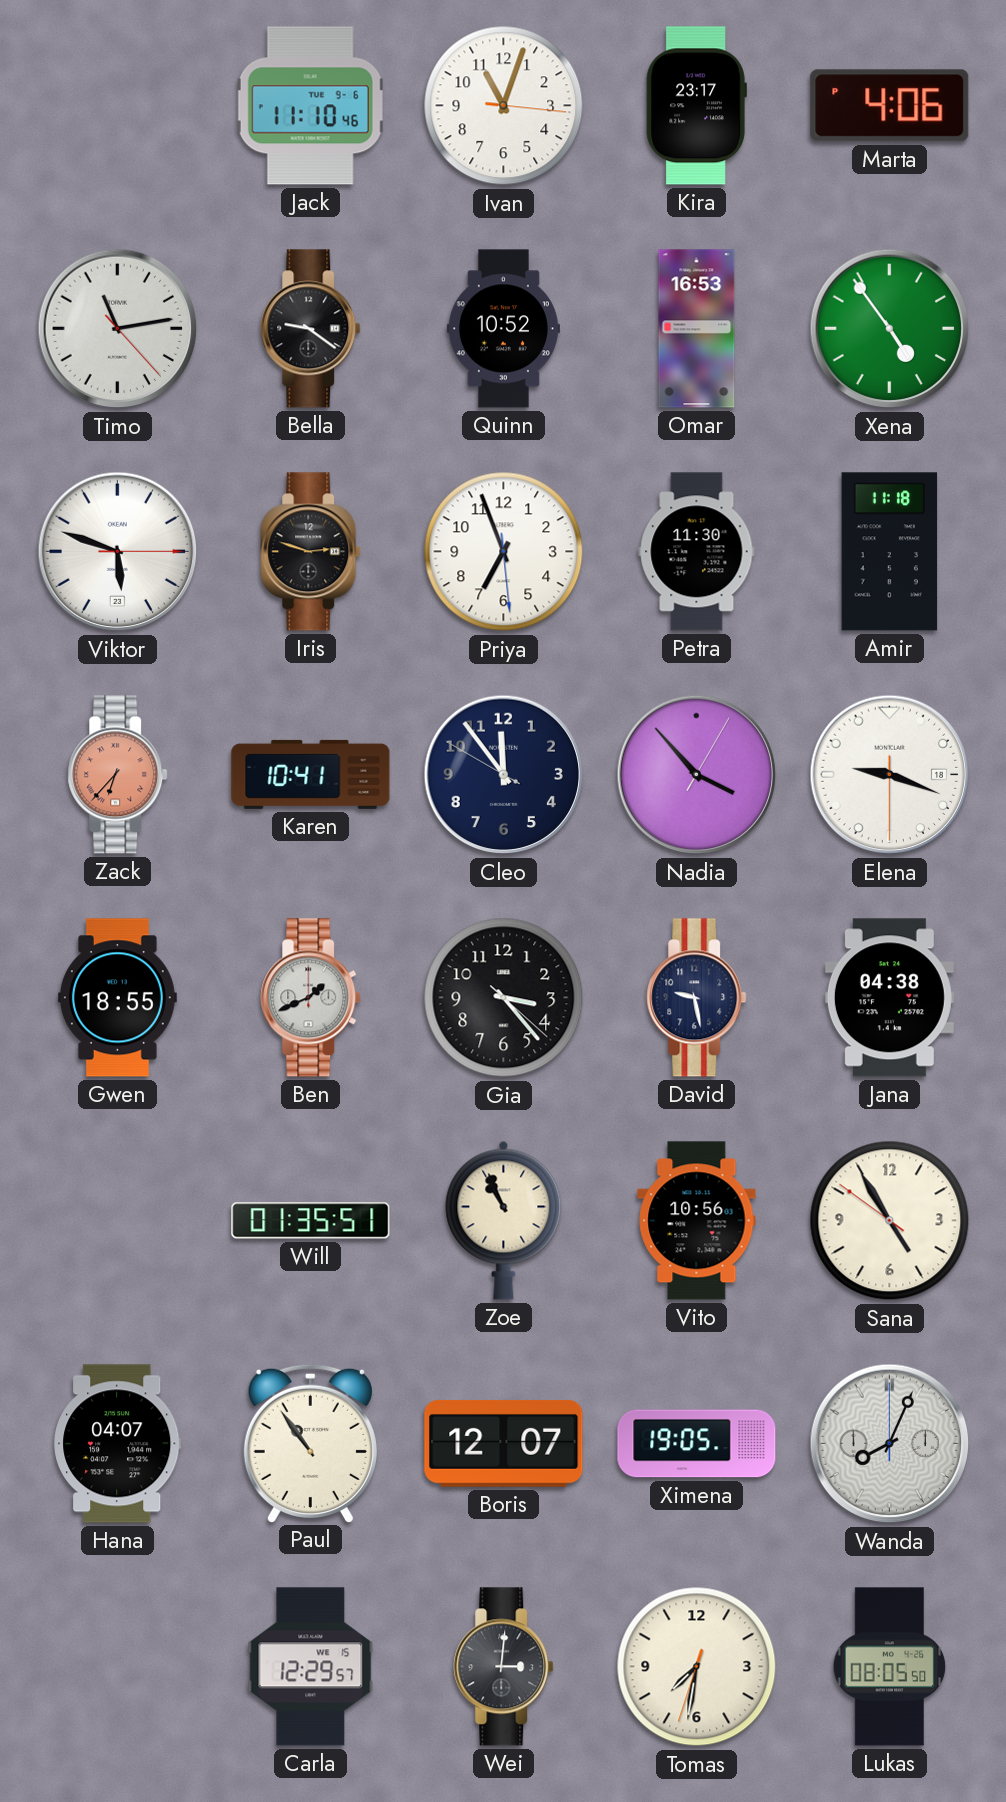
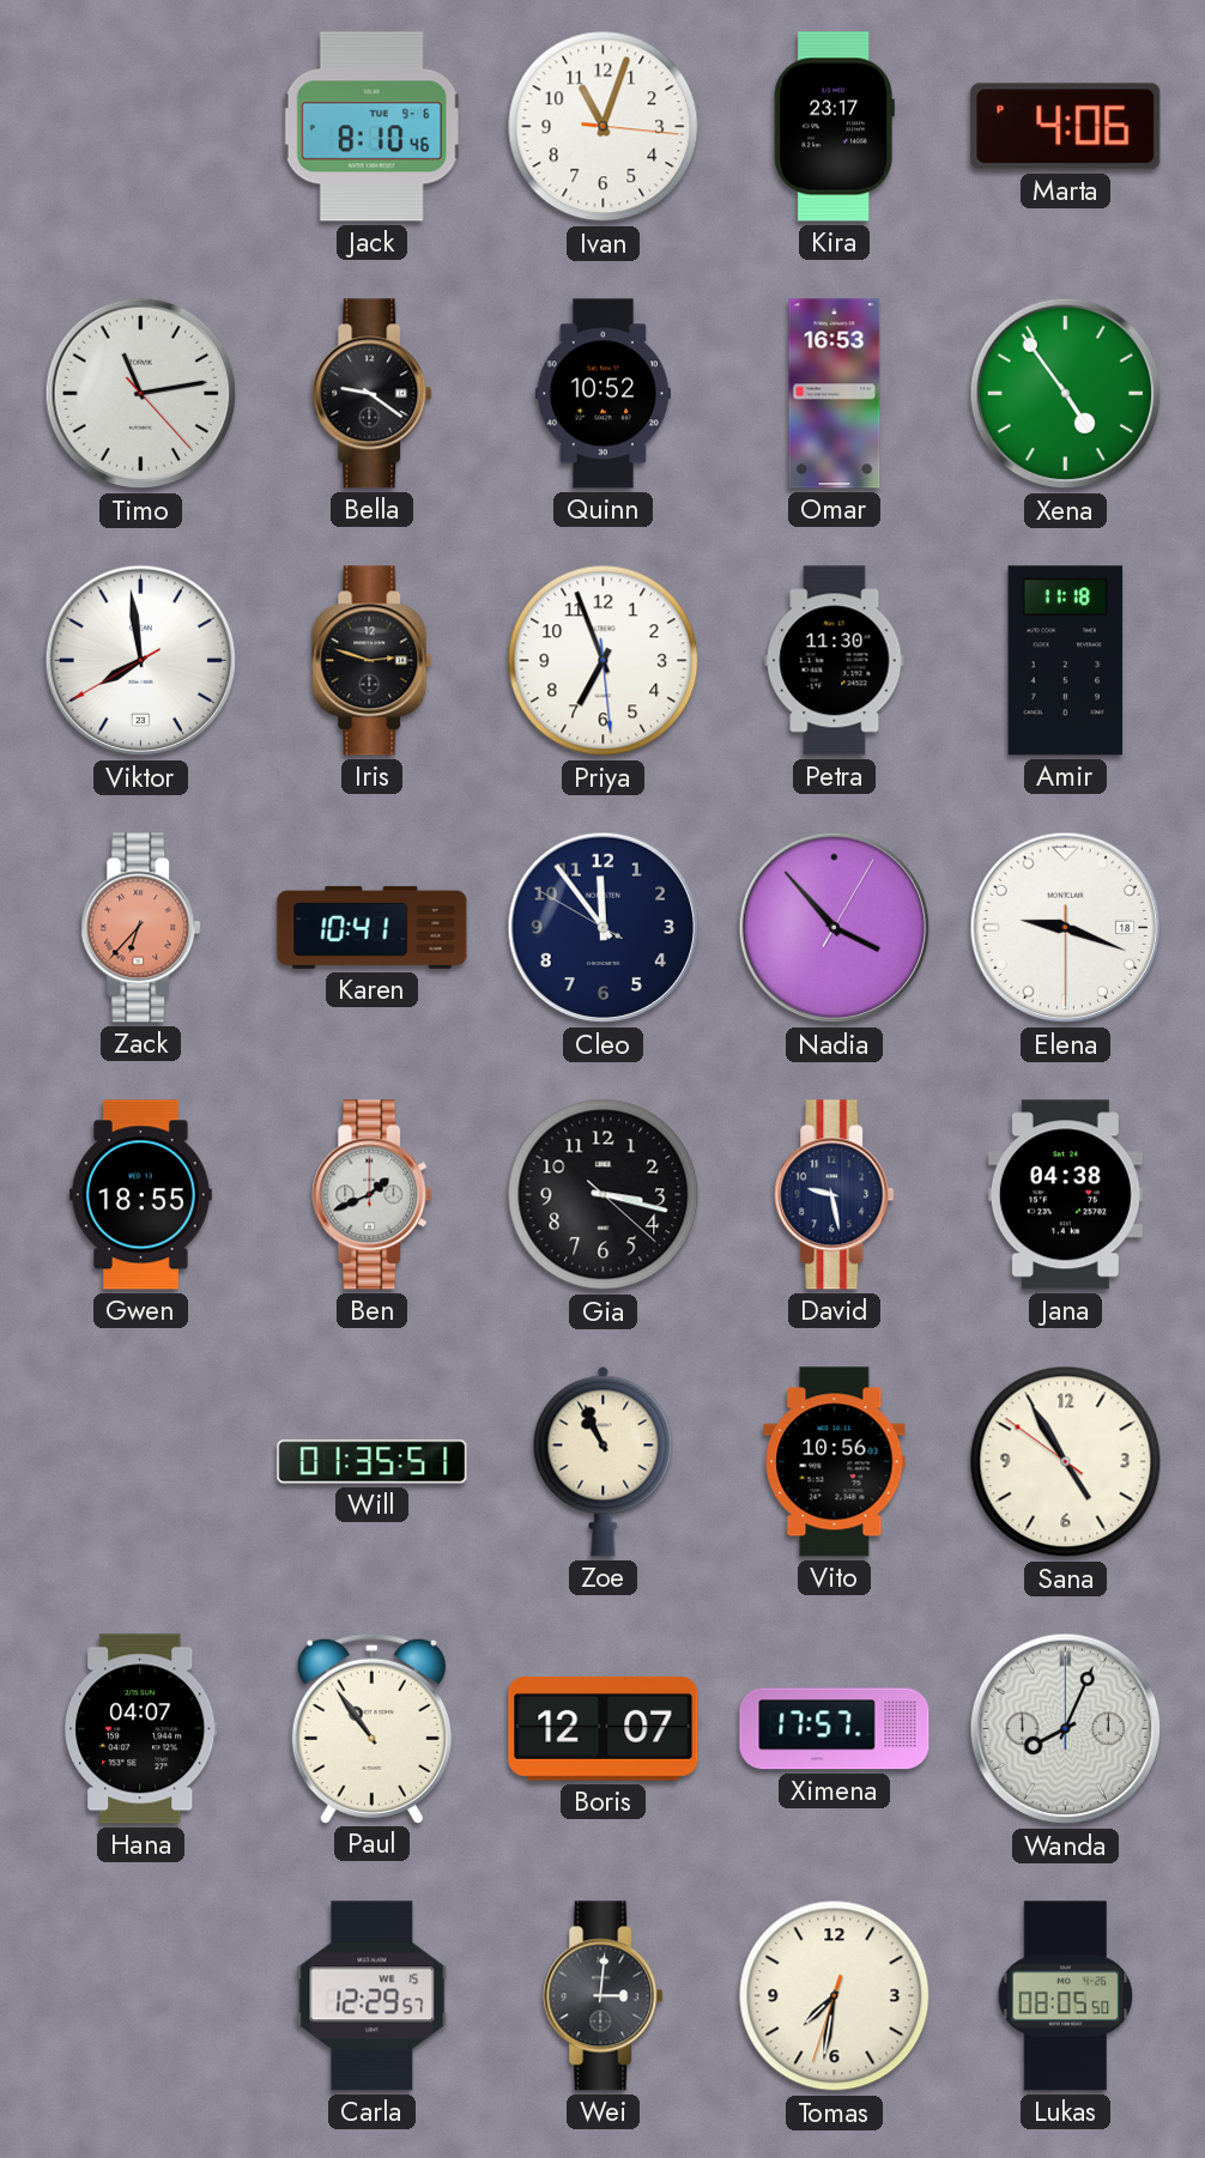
Jack: 11:10 -> 8:10
Viktor: 5:48 -> 7:58
Gia: 3:23 -> 3:17
Ximena: 19:05 -> 17:57
